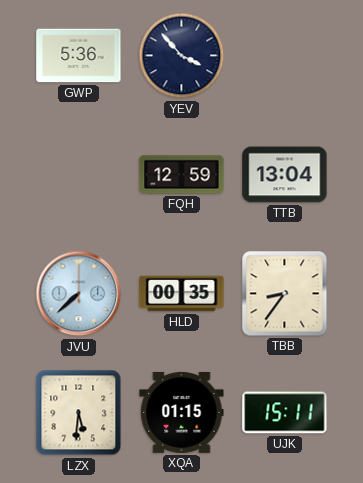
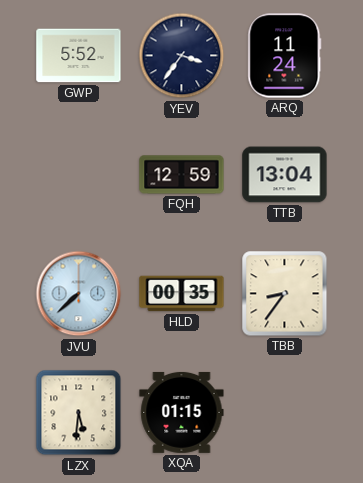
GWP: 5:36 -> 5:52
YEV: 3:53 -> 3:36
ARQ: none -> 11:24
UJK: 15:11 -> none
